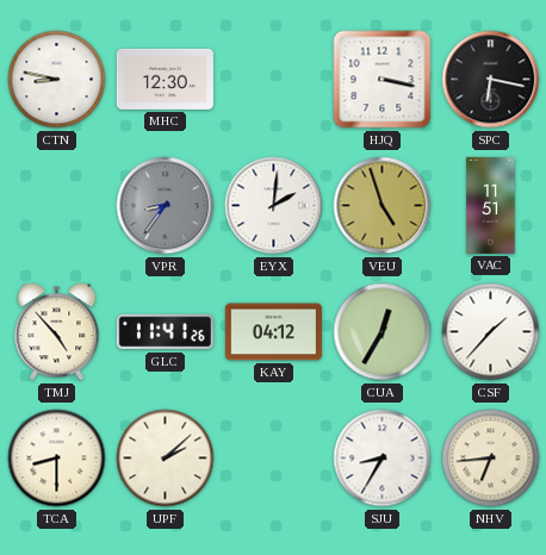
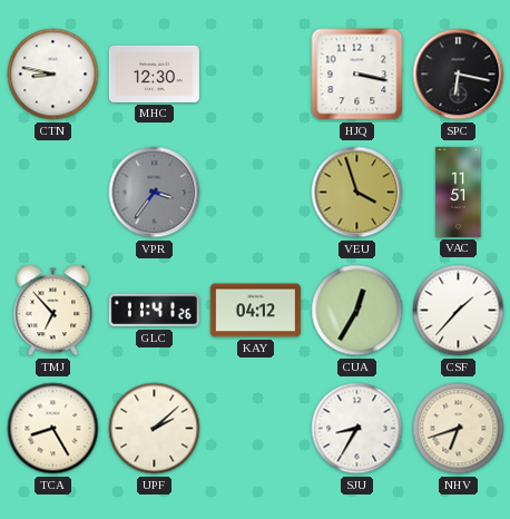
VPR: 8:36 -> 3:36
EYX: 2:01 -> none
VEU: 4:57 -> 3:57
TMJ: 4:53 -> 6:53
TCA: 8:30 -> 8:25
NHV: 6:44 -> 6:42
